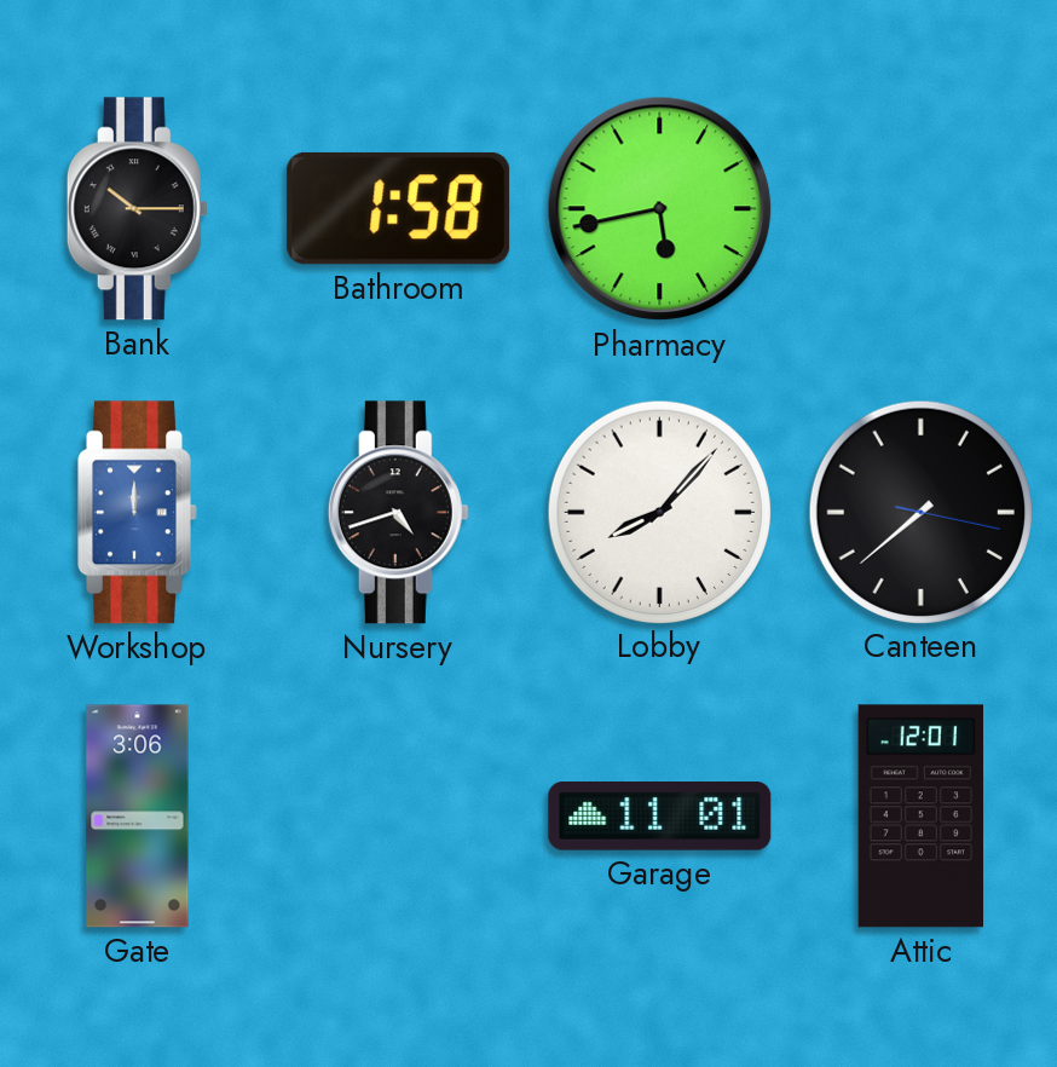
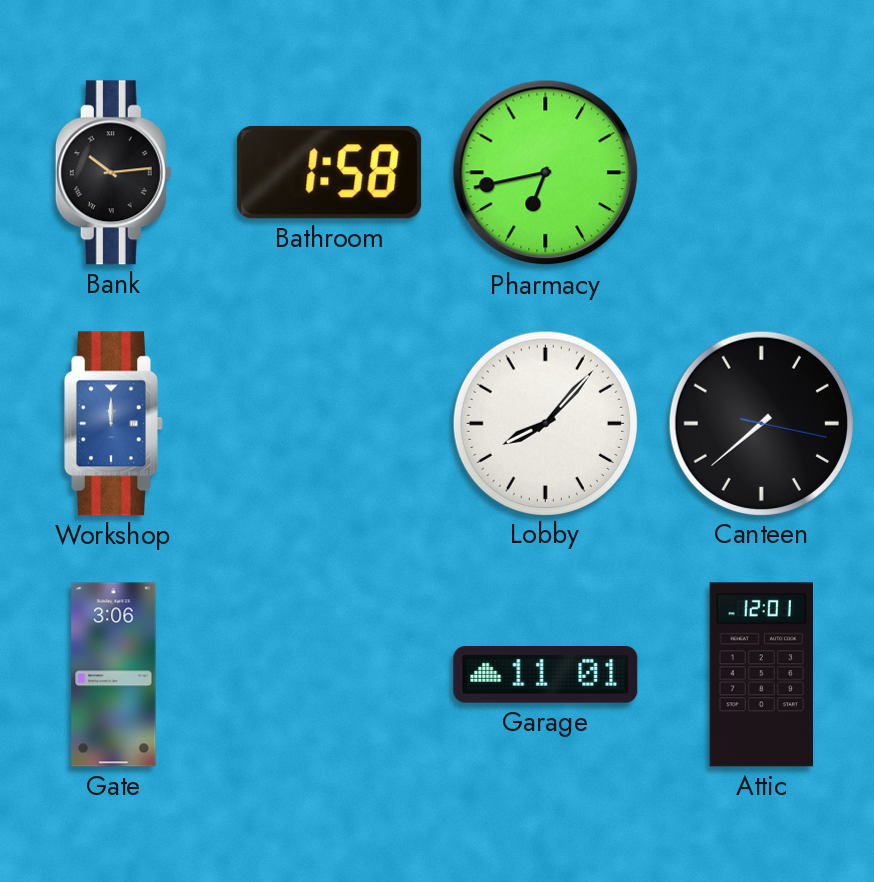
Bank: 10:15 -> 10:14
Pharmacy: 5:43 -> 6:43
Nursery: 4:42 -> none
